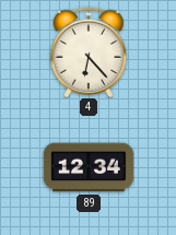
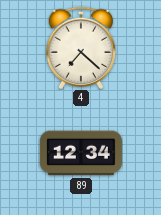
4: 6:23 -> 7:22
